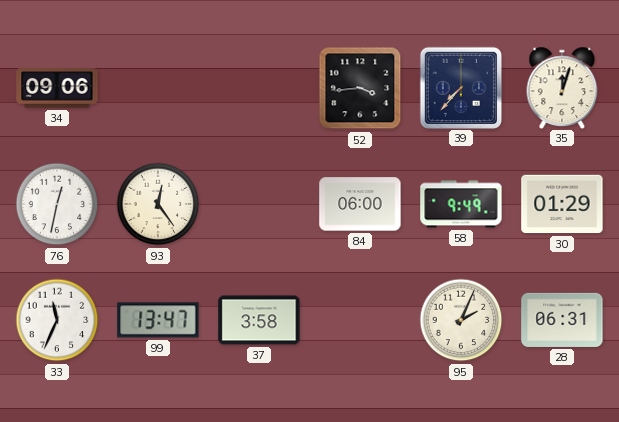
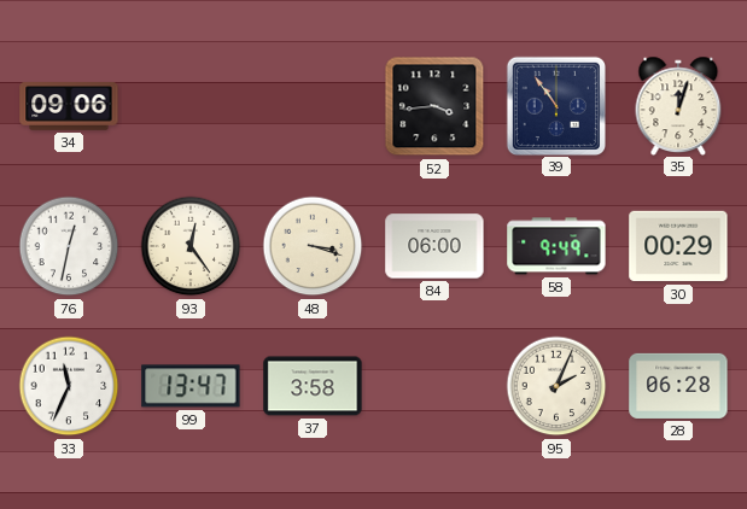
39: 7:37 -> 10:54
48: none -> 3:18
30: 01:29 -> 00:29
28: 06:31 -> 06:28
